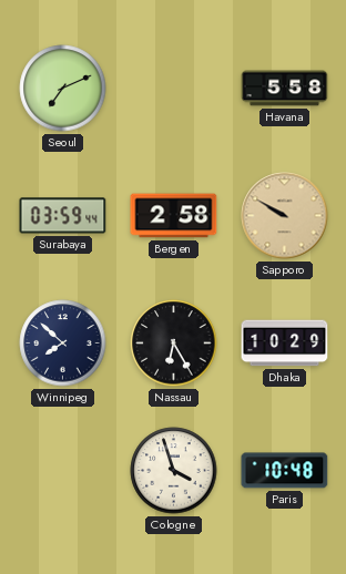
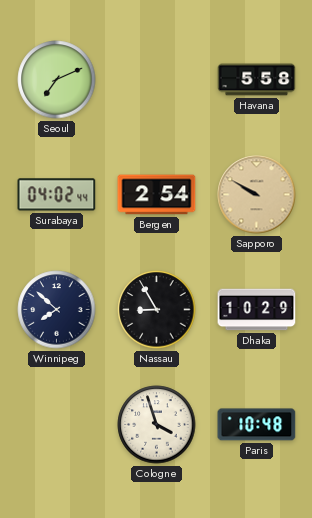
Surabaya: 03:59 -> 04:02
Bergen: 2:58 -> 2:54
Nassau: 6:25 -> 8:55
